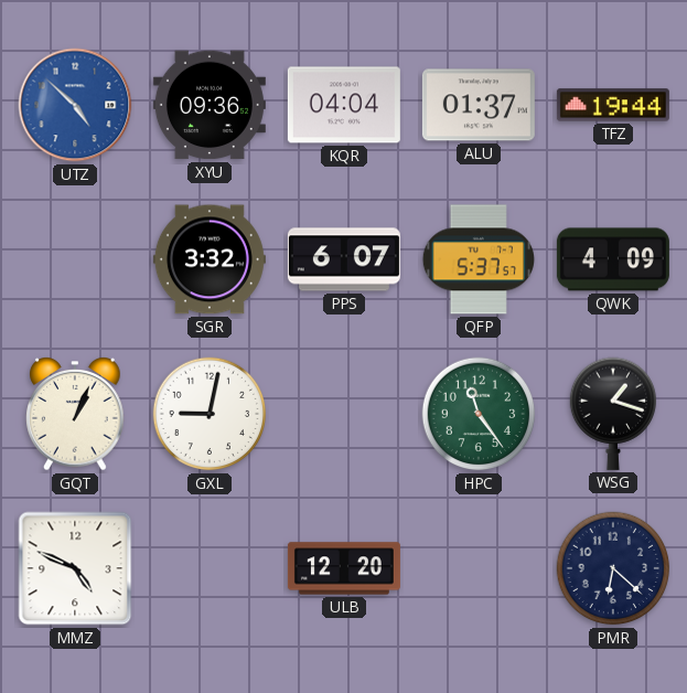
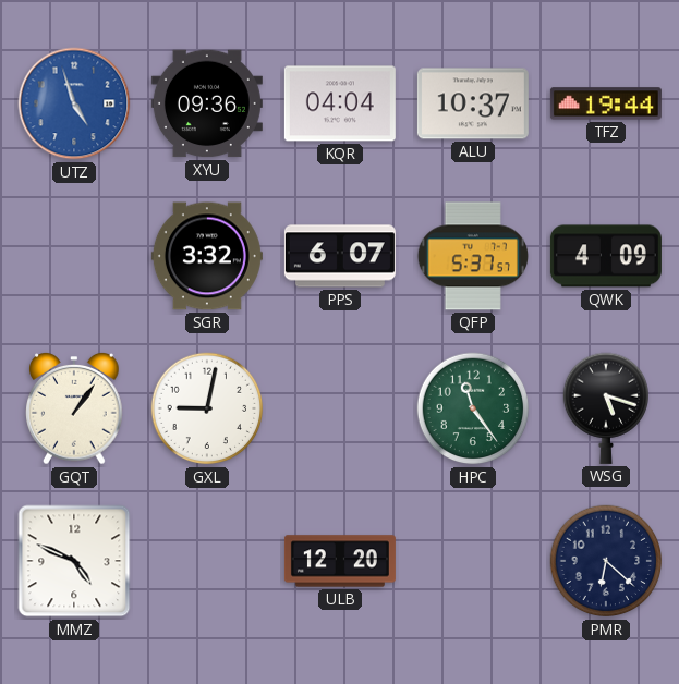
UTZ: 4:52 -> 4:57
ALU: 01:37 -> 10:37
GQT: 1:04 -> 1:06
WSG: 1:18 -> 5:18
